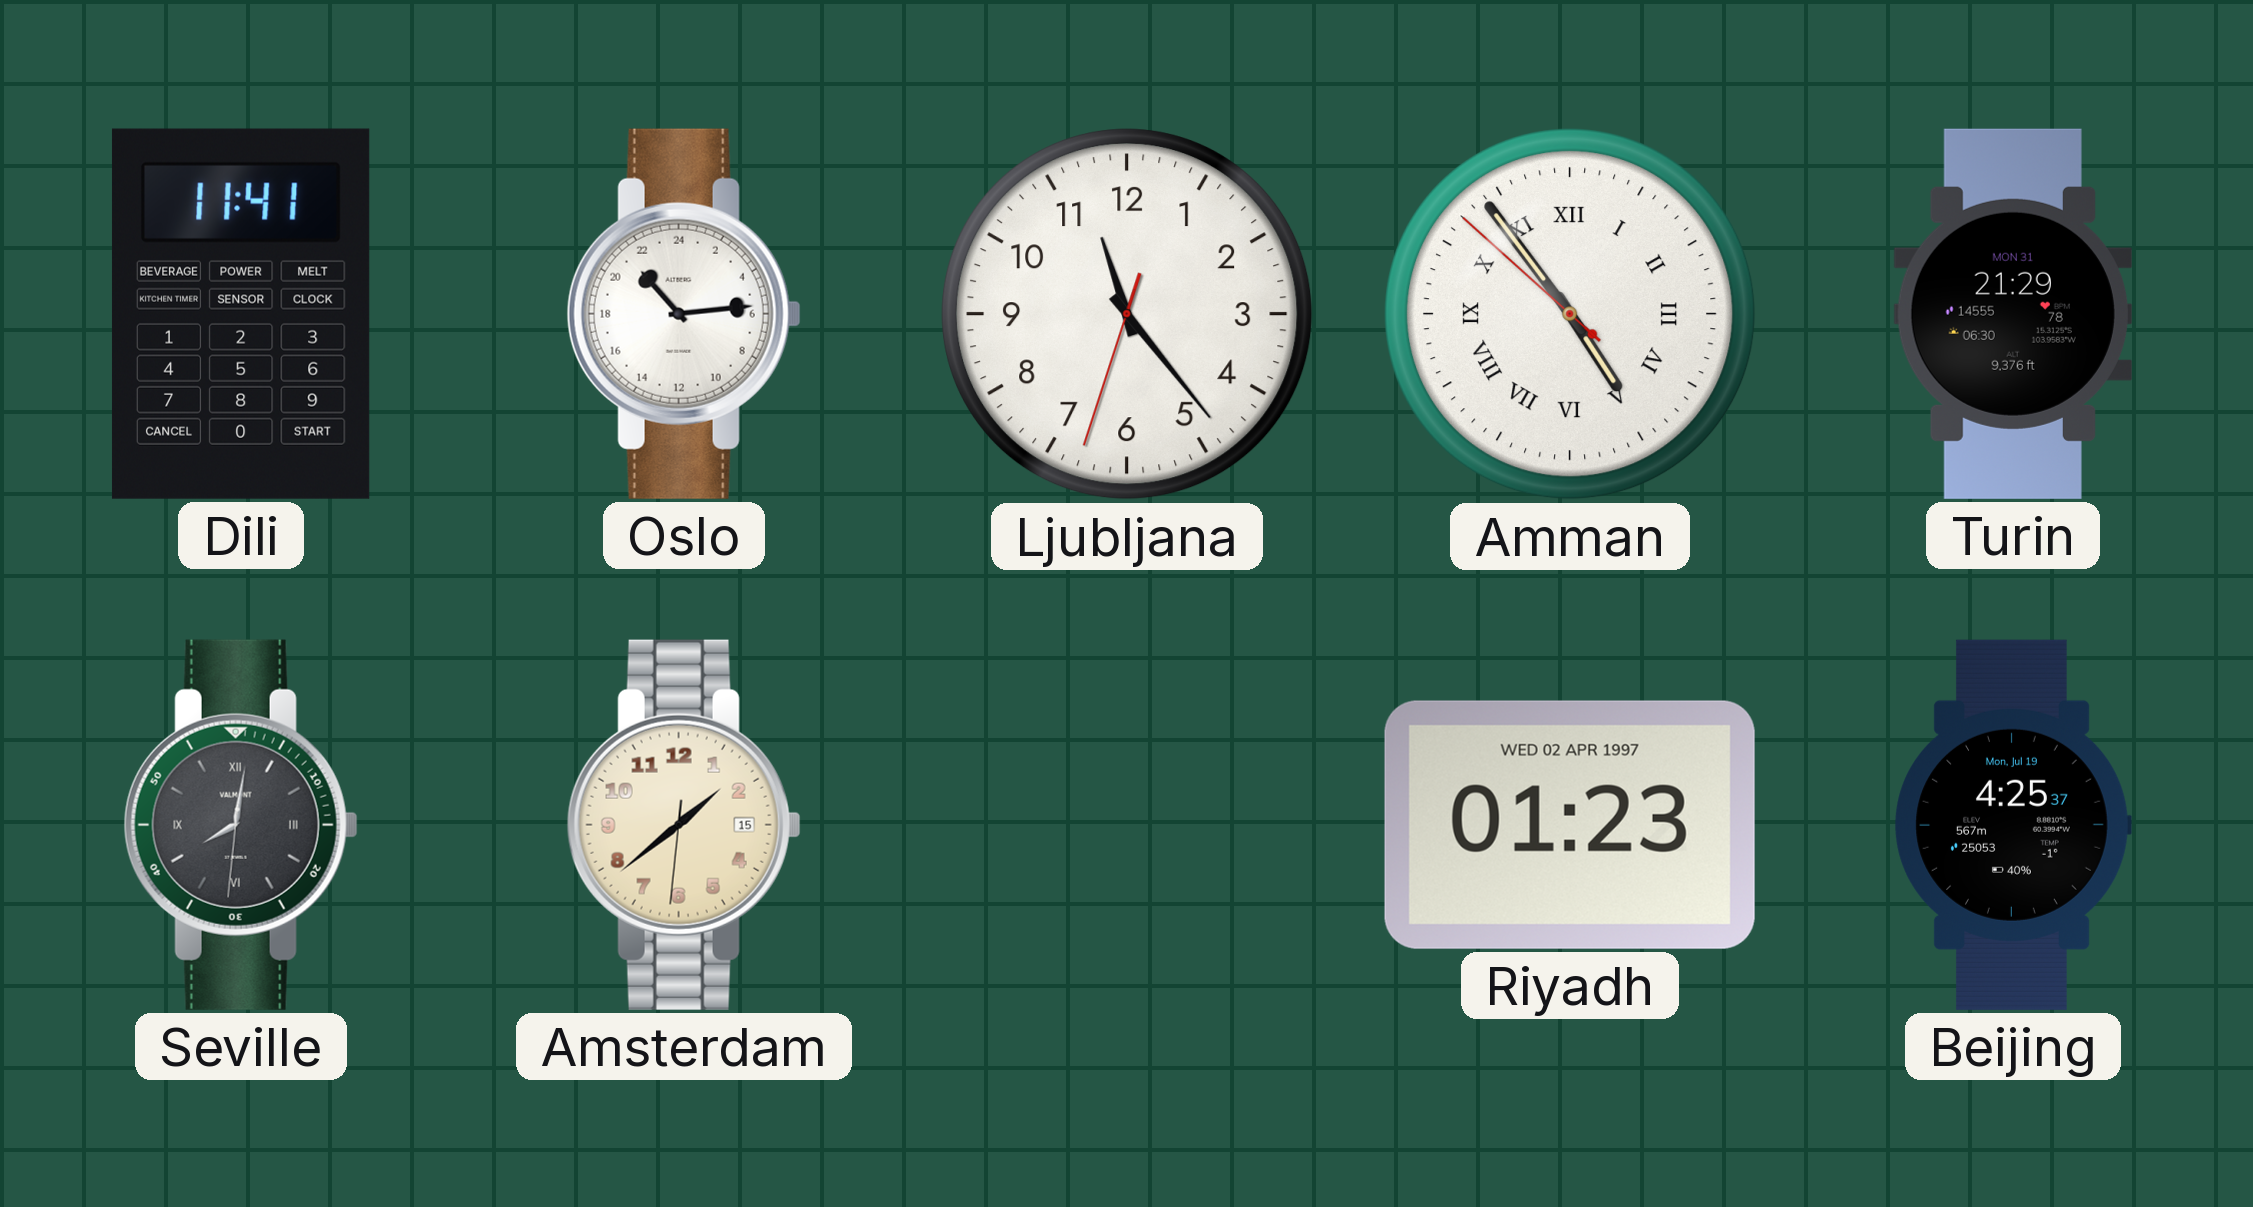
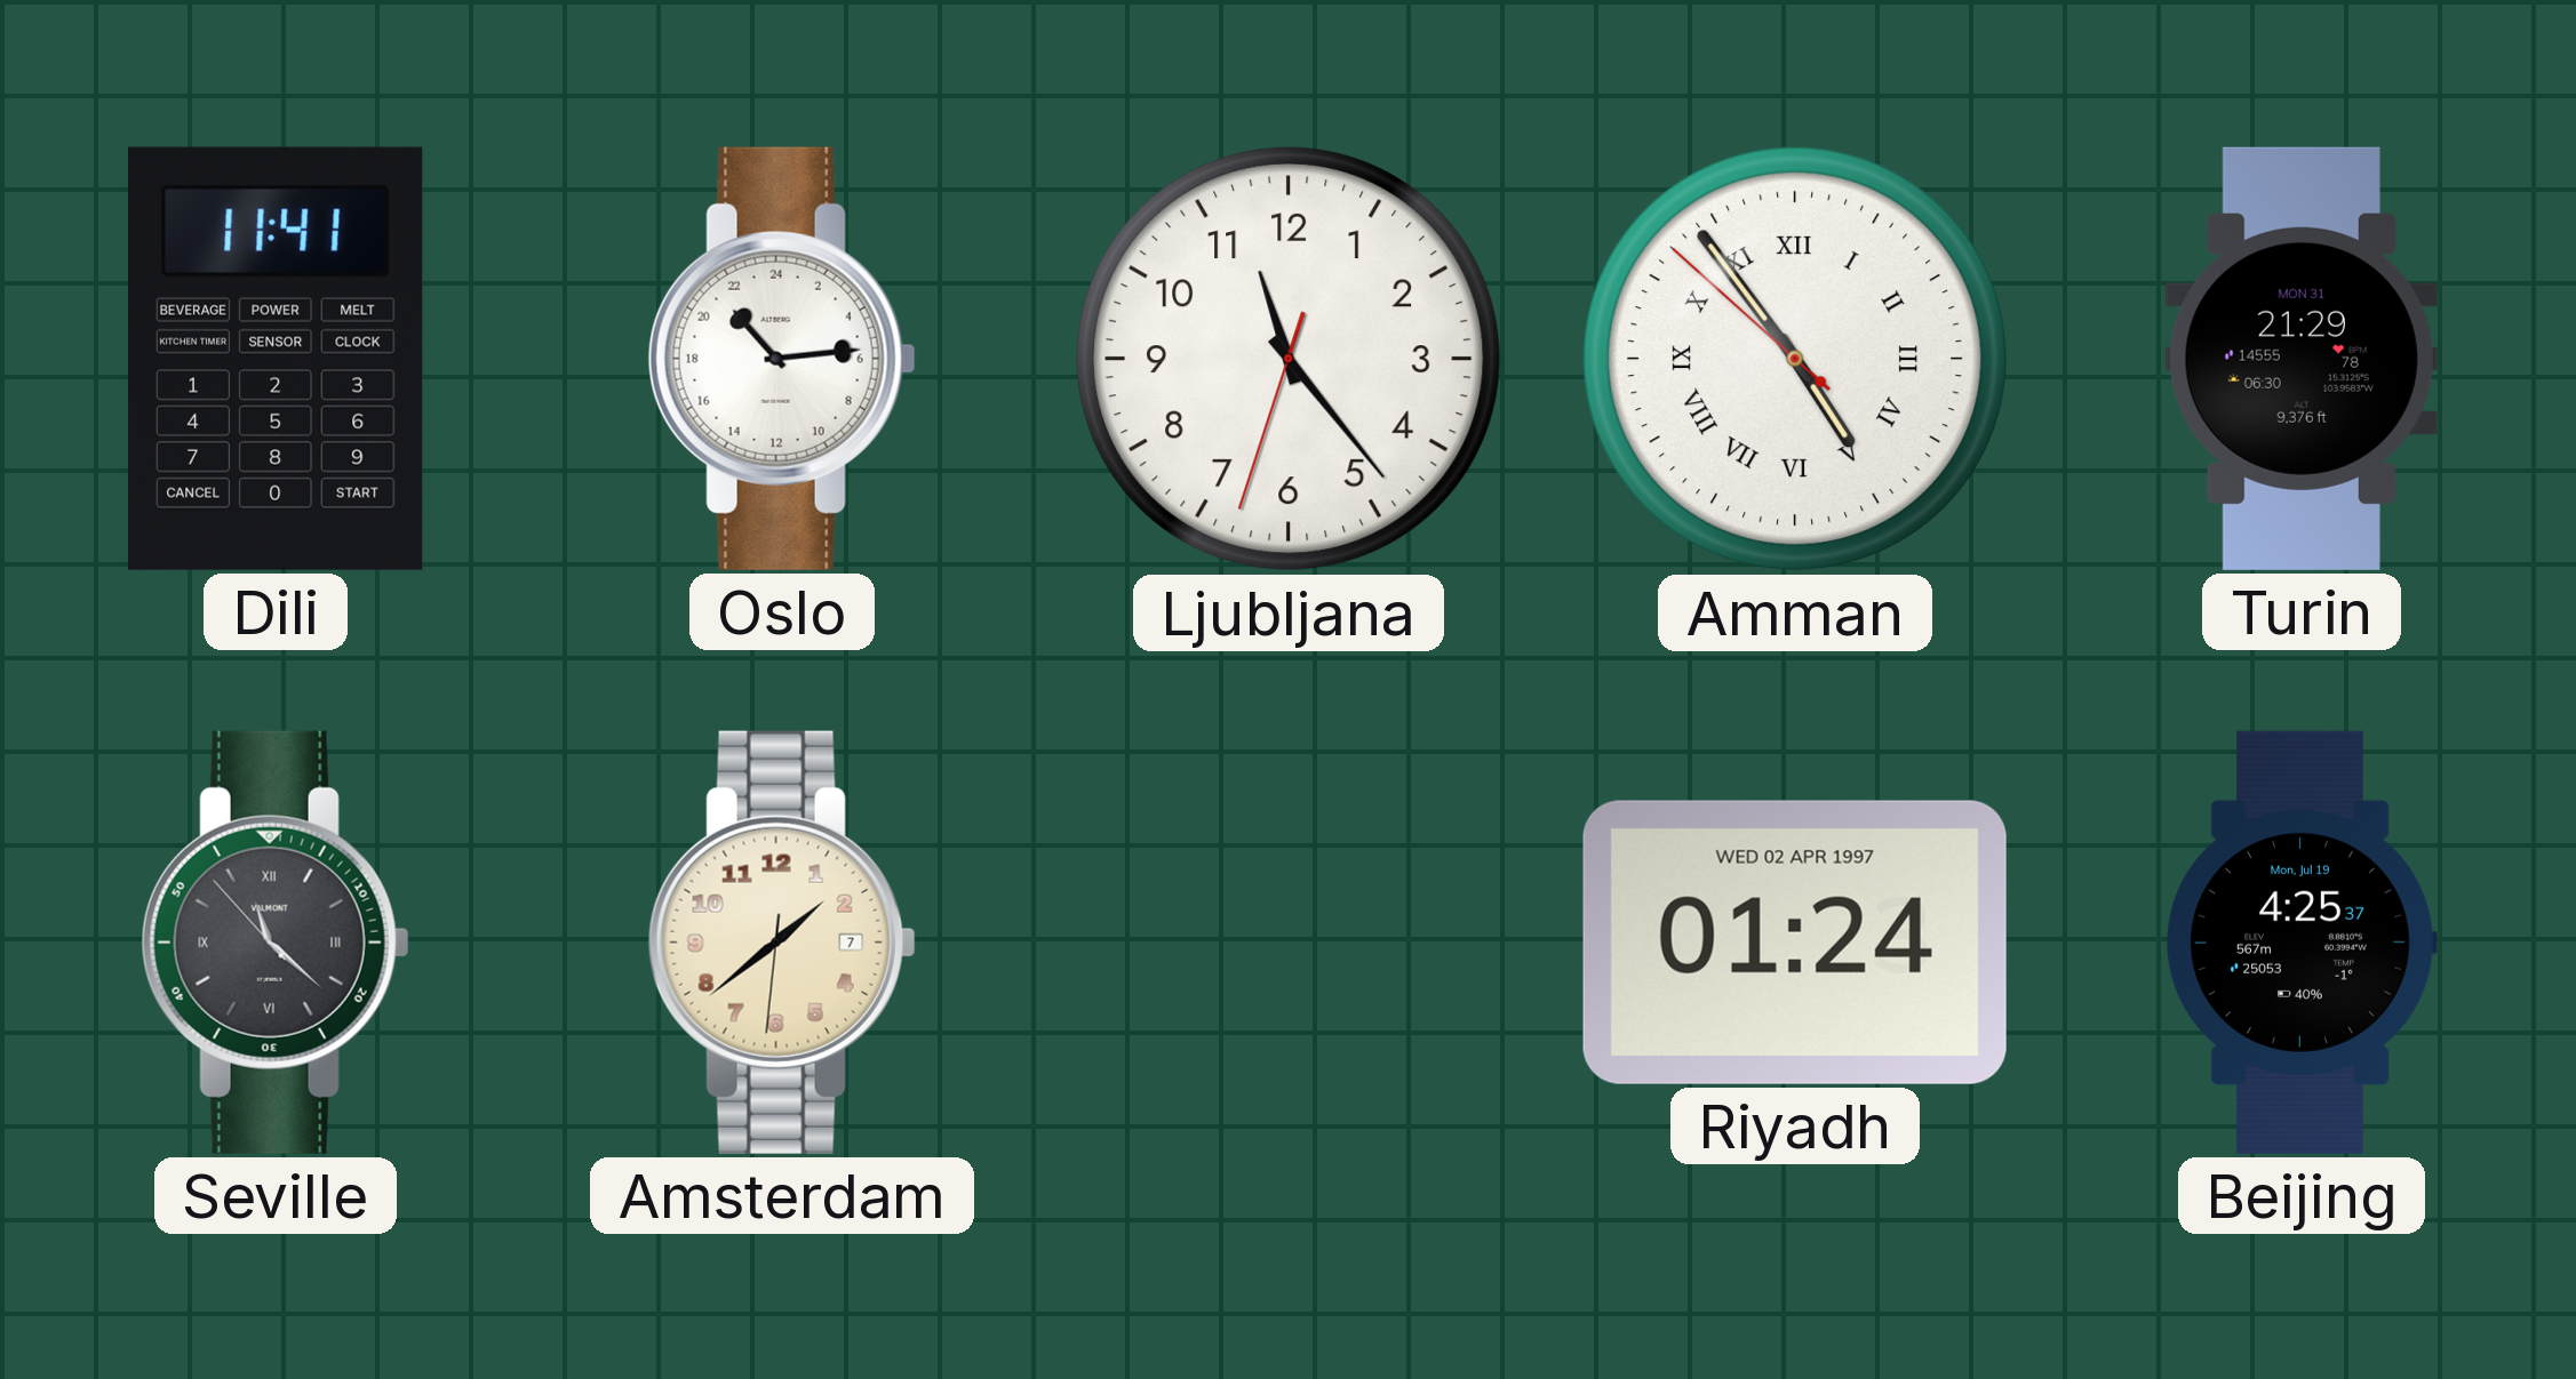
Seville: 8:01 -> 11:21
Amsterdam date: 15 -> 7
Riyadh: 01:23 -> 01:24
